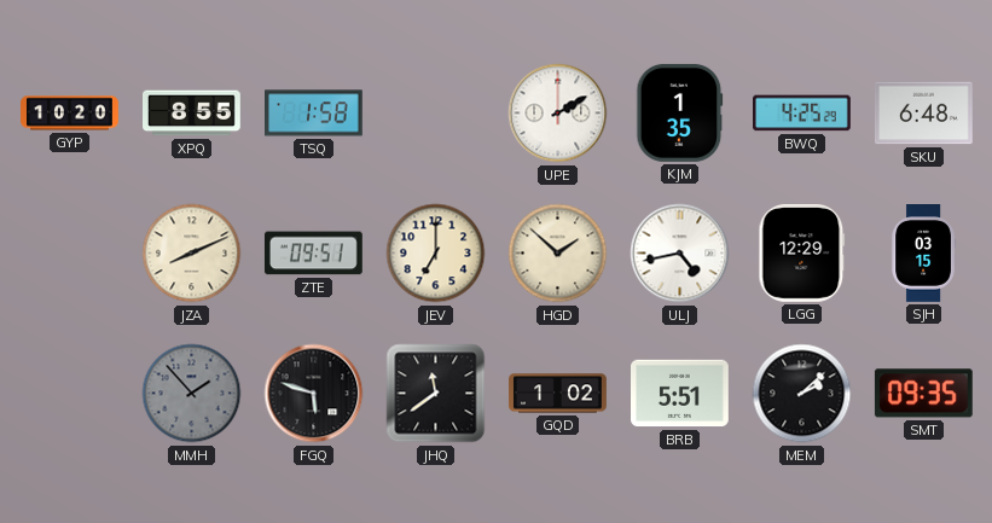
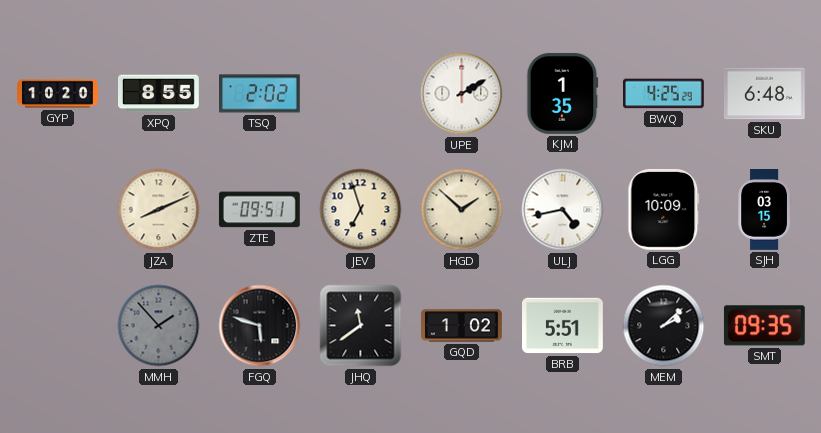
TSQ: 1:58 -> 2:02
JEV: 7:00 -> 6:57
LGG: 12:29 -> 10:09
